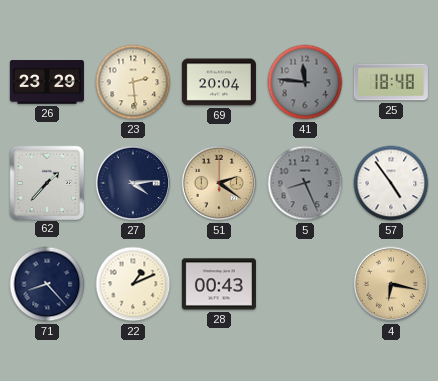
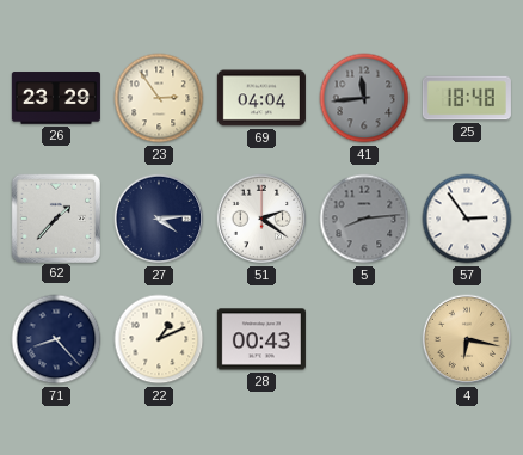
23: 2:29 -> 2:54
69: 20:04 -> 04:04
41: 11:46 -> 11:44
51 dial: champagne -> white
5: 8:26 -> 8:14
57: 4:54 -> 2:54
